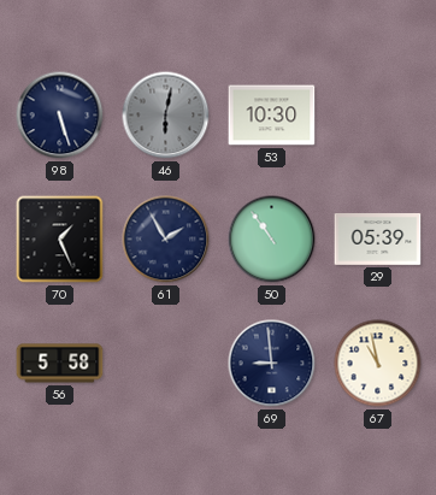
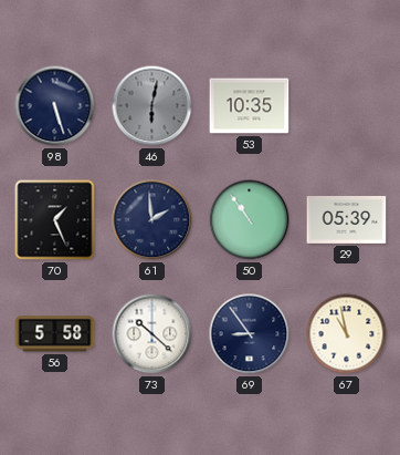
53: 10:30 -> 10:35
61: 1:55 -> 1:59
73: none -> 10:22
69: 8:59 -> 8:54
